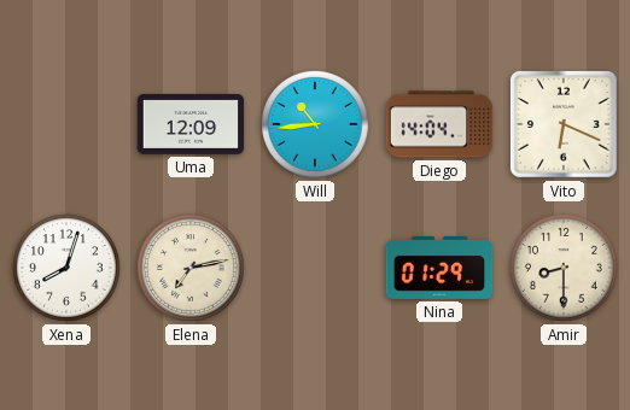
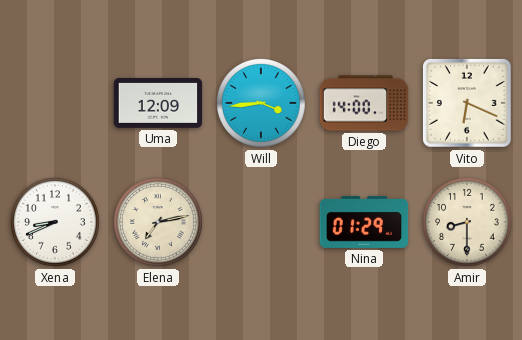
Will: 10:44 -> 3:44
Diego: 14:04 -> 14:00
Xena: 8:03 -> 8:41
